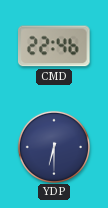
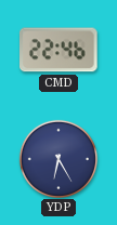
YDP: 6:30 -> 6:25
